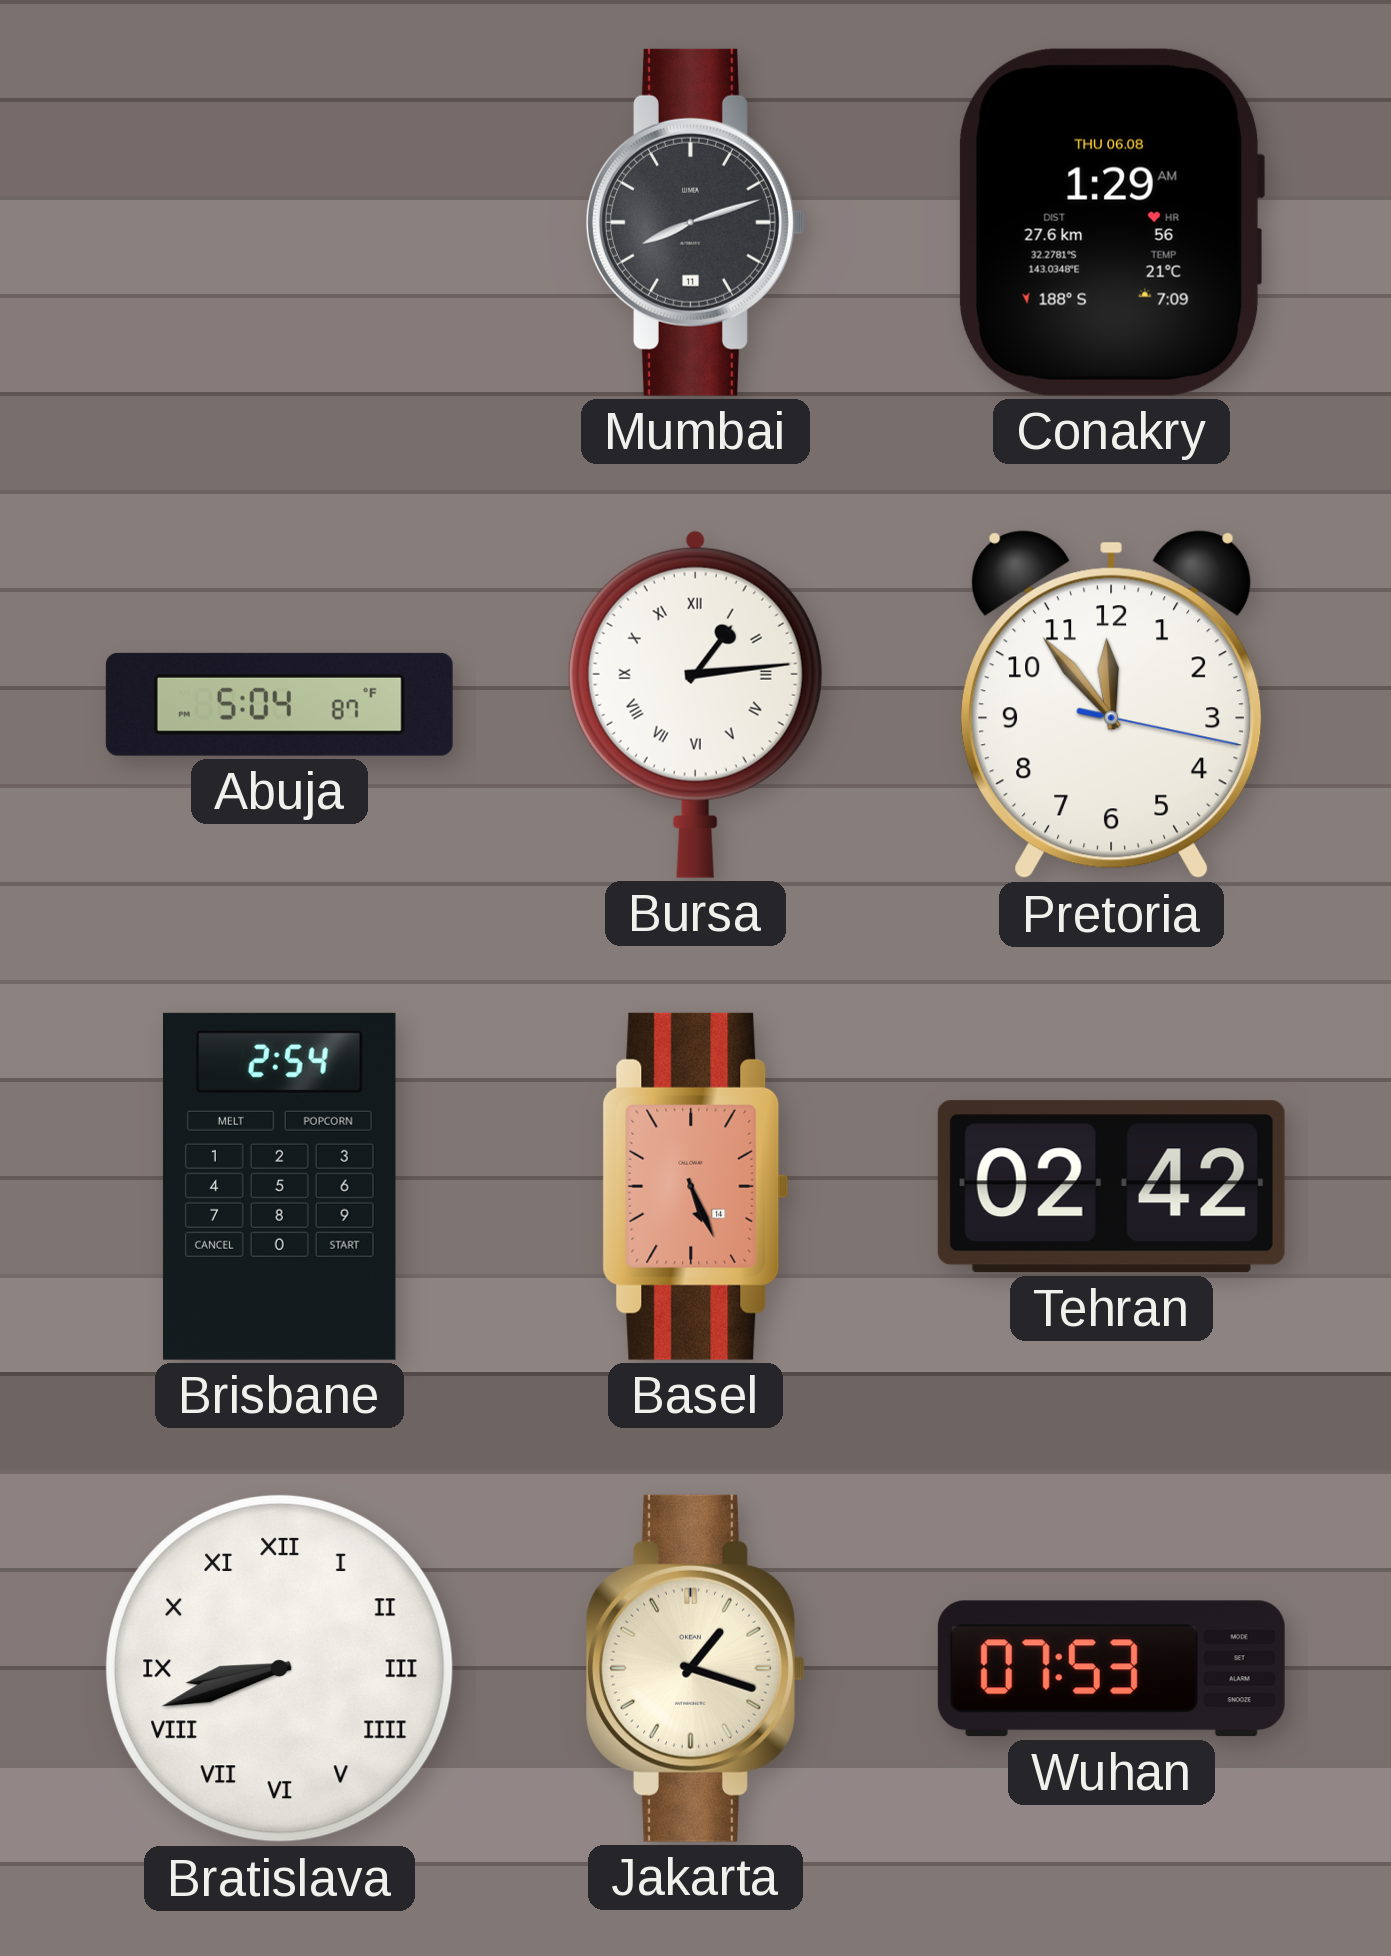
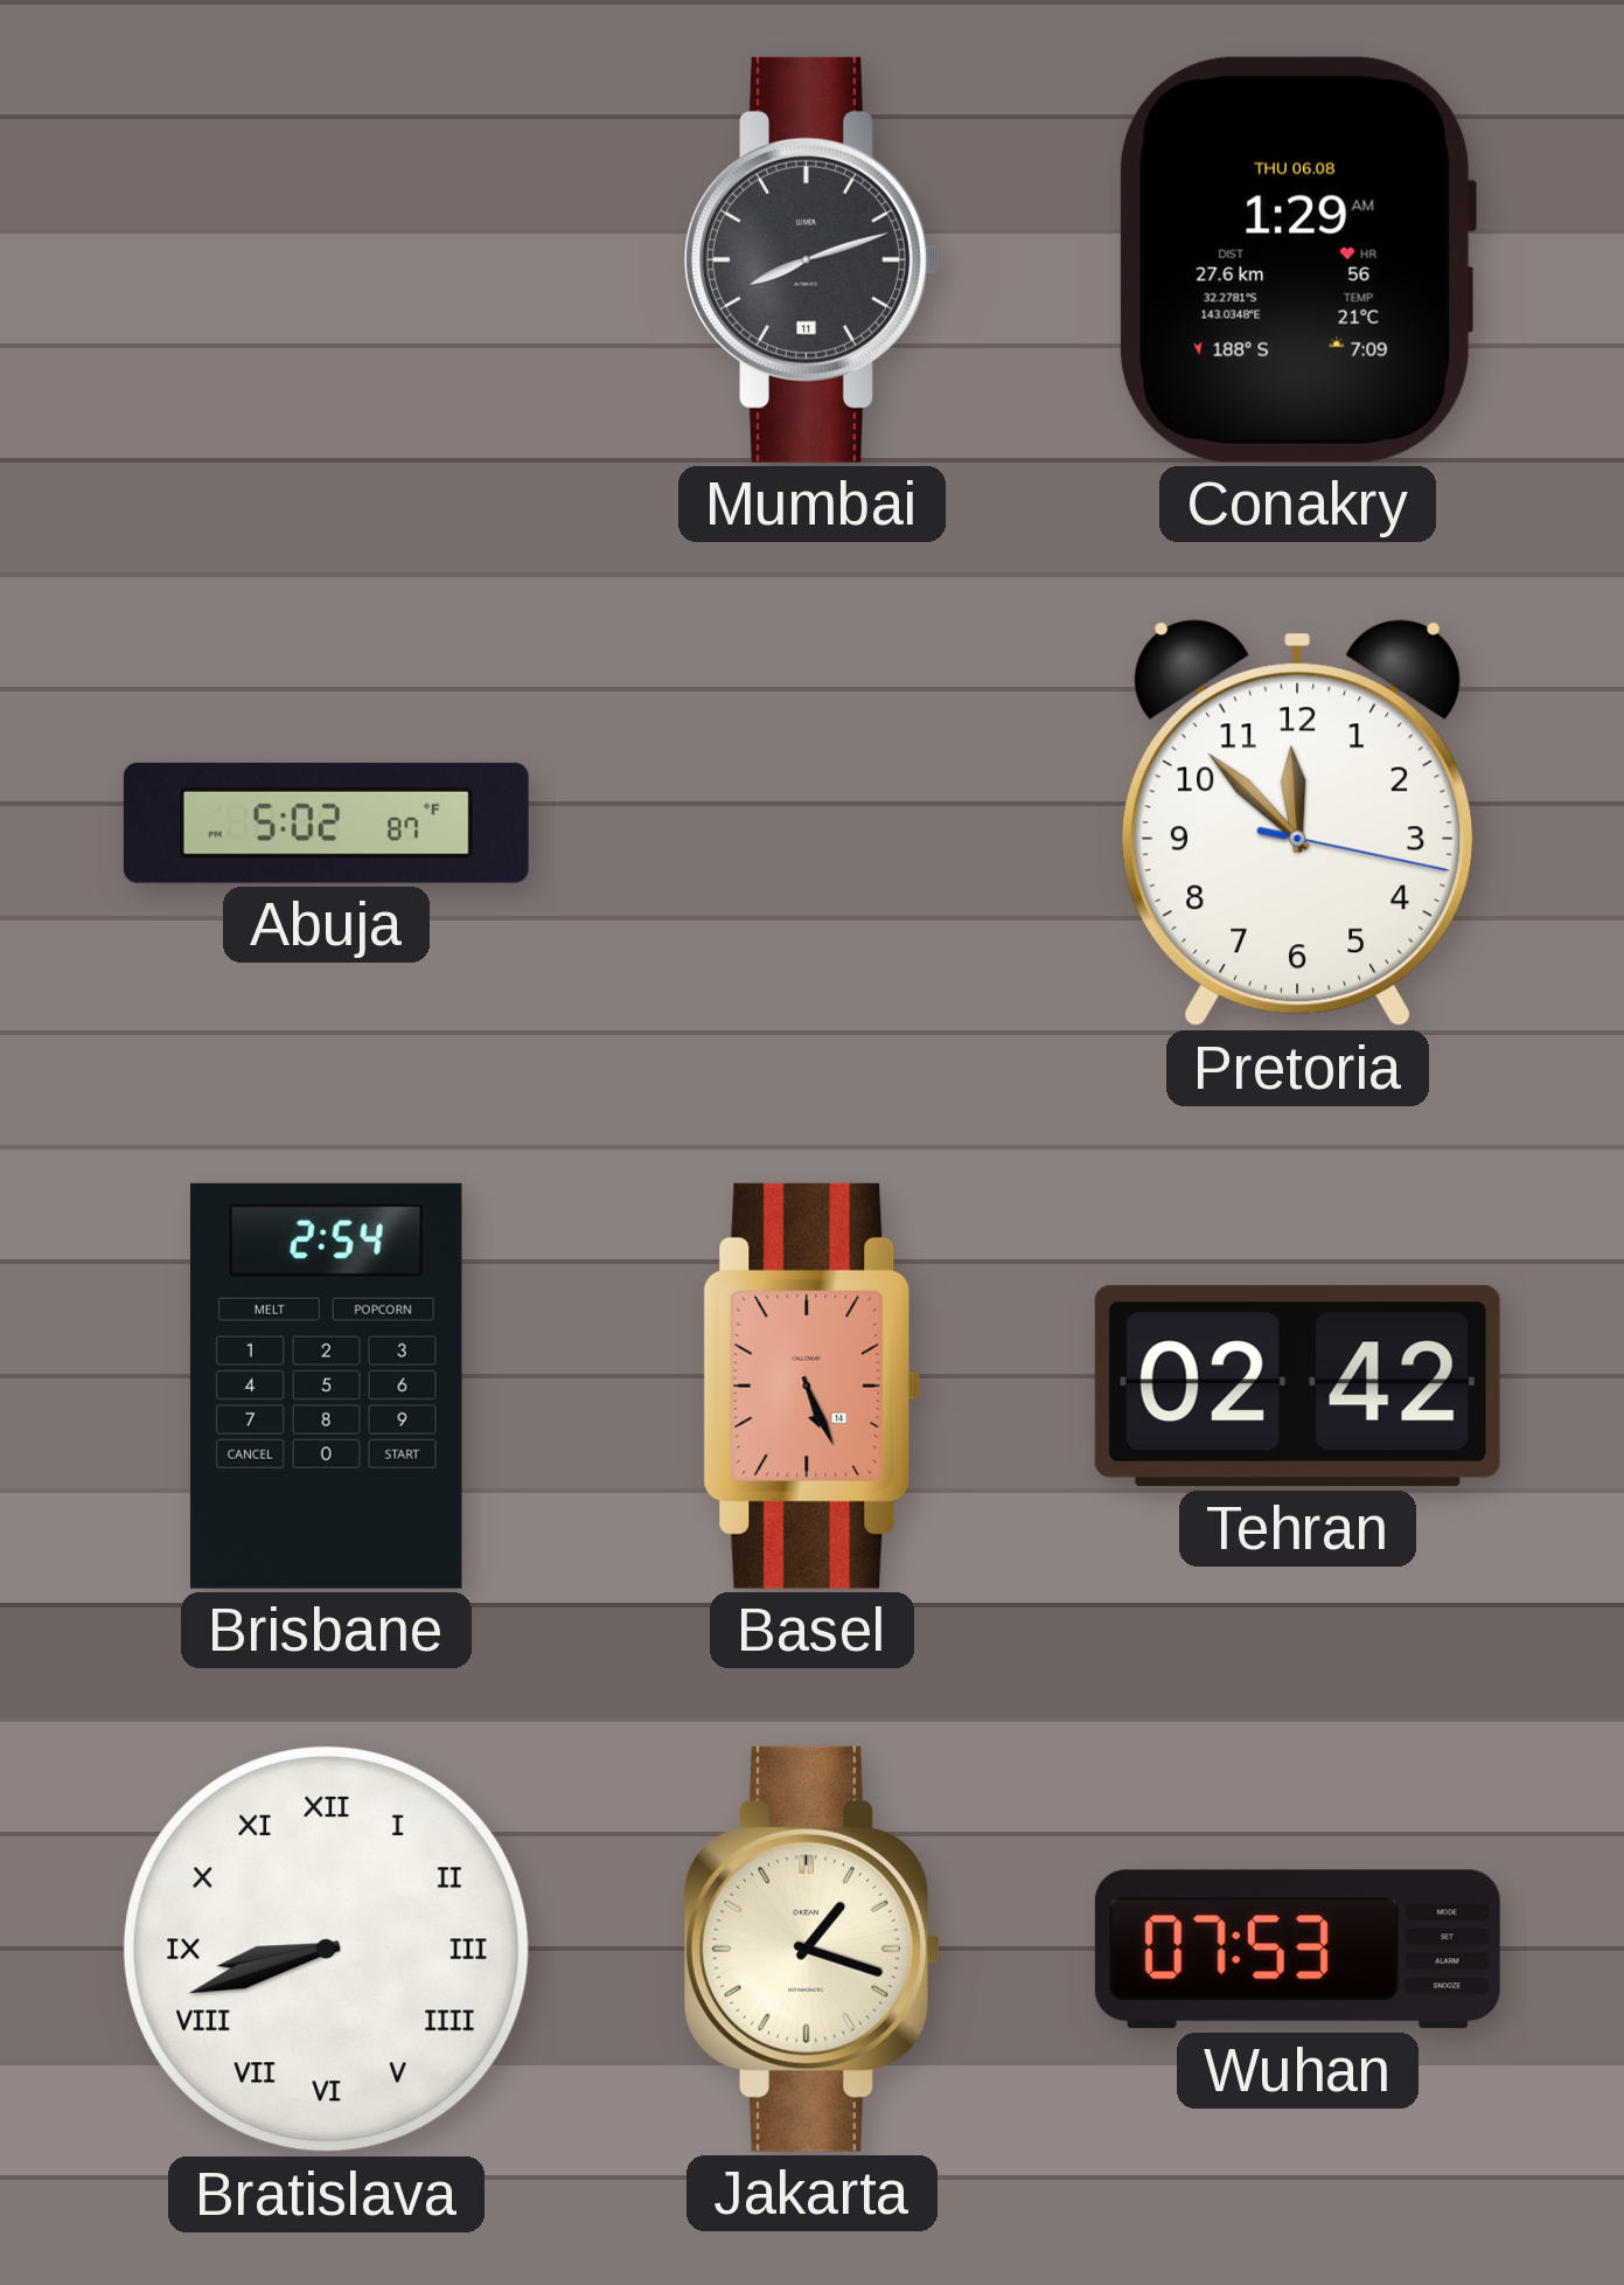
Abuja: 5:04 -> 5:02
Bursa: 1:14 -> none
Pretoria: 11:53 -> 11:52
